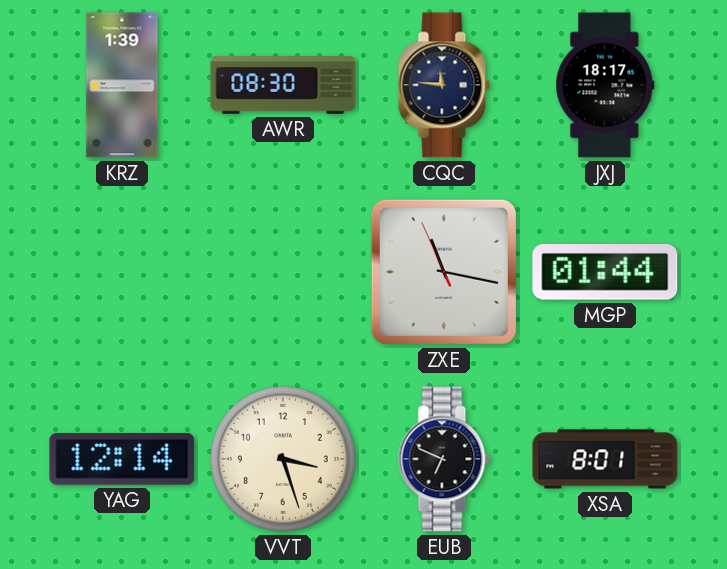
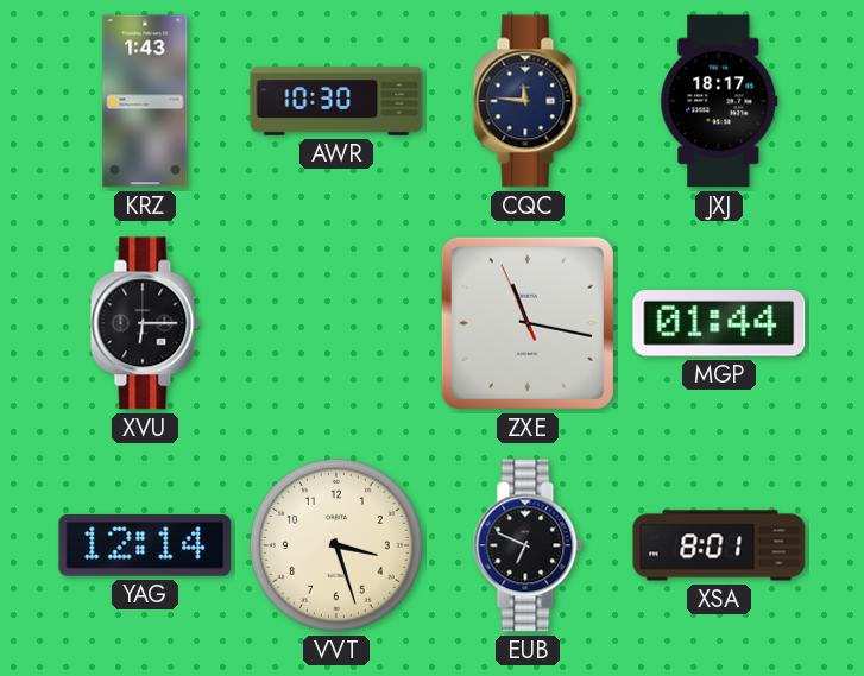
KRZ: 1:39 -> 1:43
AWR: 08:30 -> 10:30
XVU: none -> 6:15
